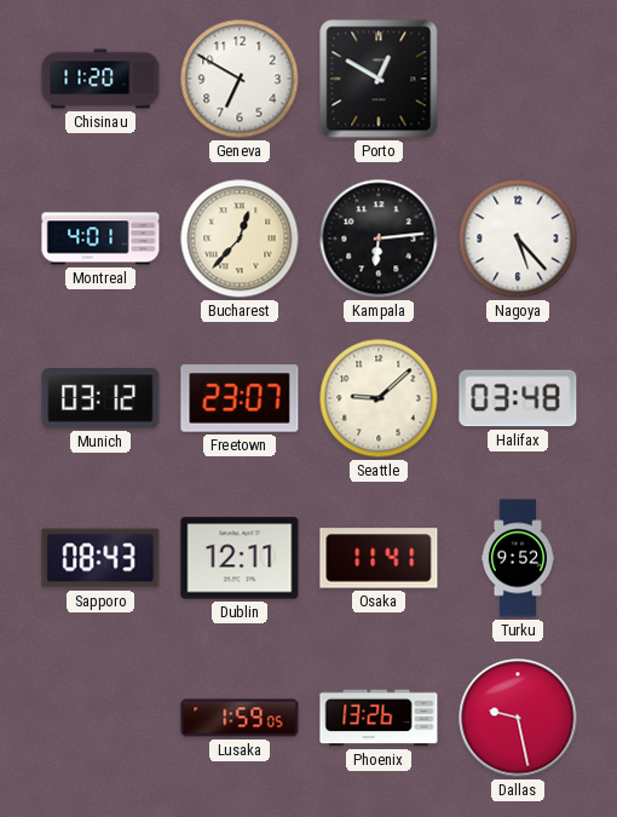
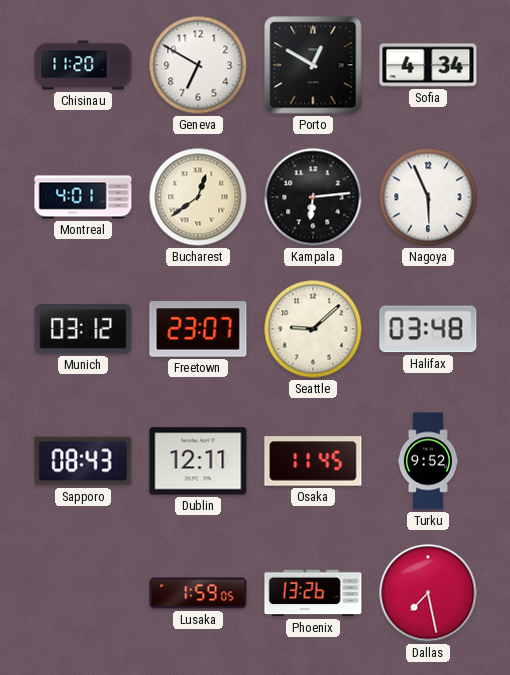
Sofia: none -> 4:34
Bucharest: 12:37 -> 12:39
Nagoya: 5:23 -> 5:56
Osaka: 11:41 -> 11:45
Dallas: 9:28 -> 7:28
